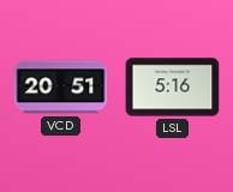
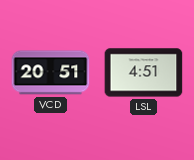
LSL: 5:16 -> 4:51
